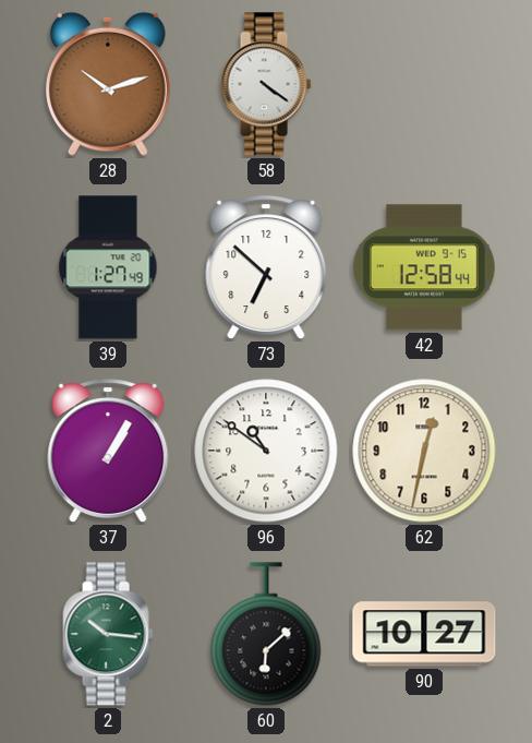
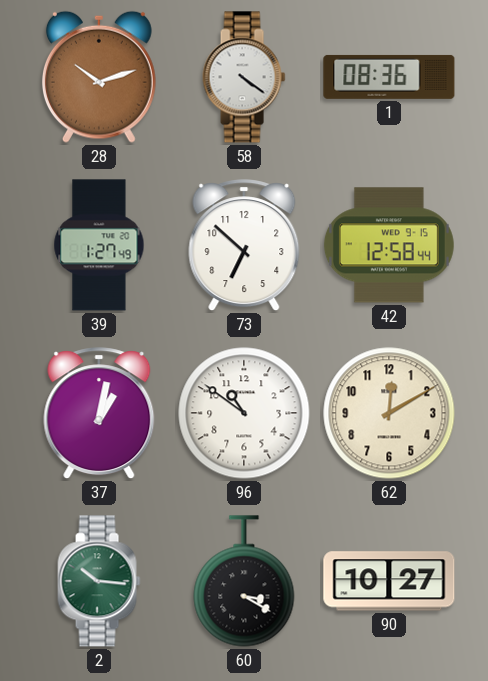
1: none -> 08:36
37: 1:05 -> 1:02
62: 12:32 -> 12:10
60: 6:08 -> 3:20
